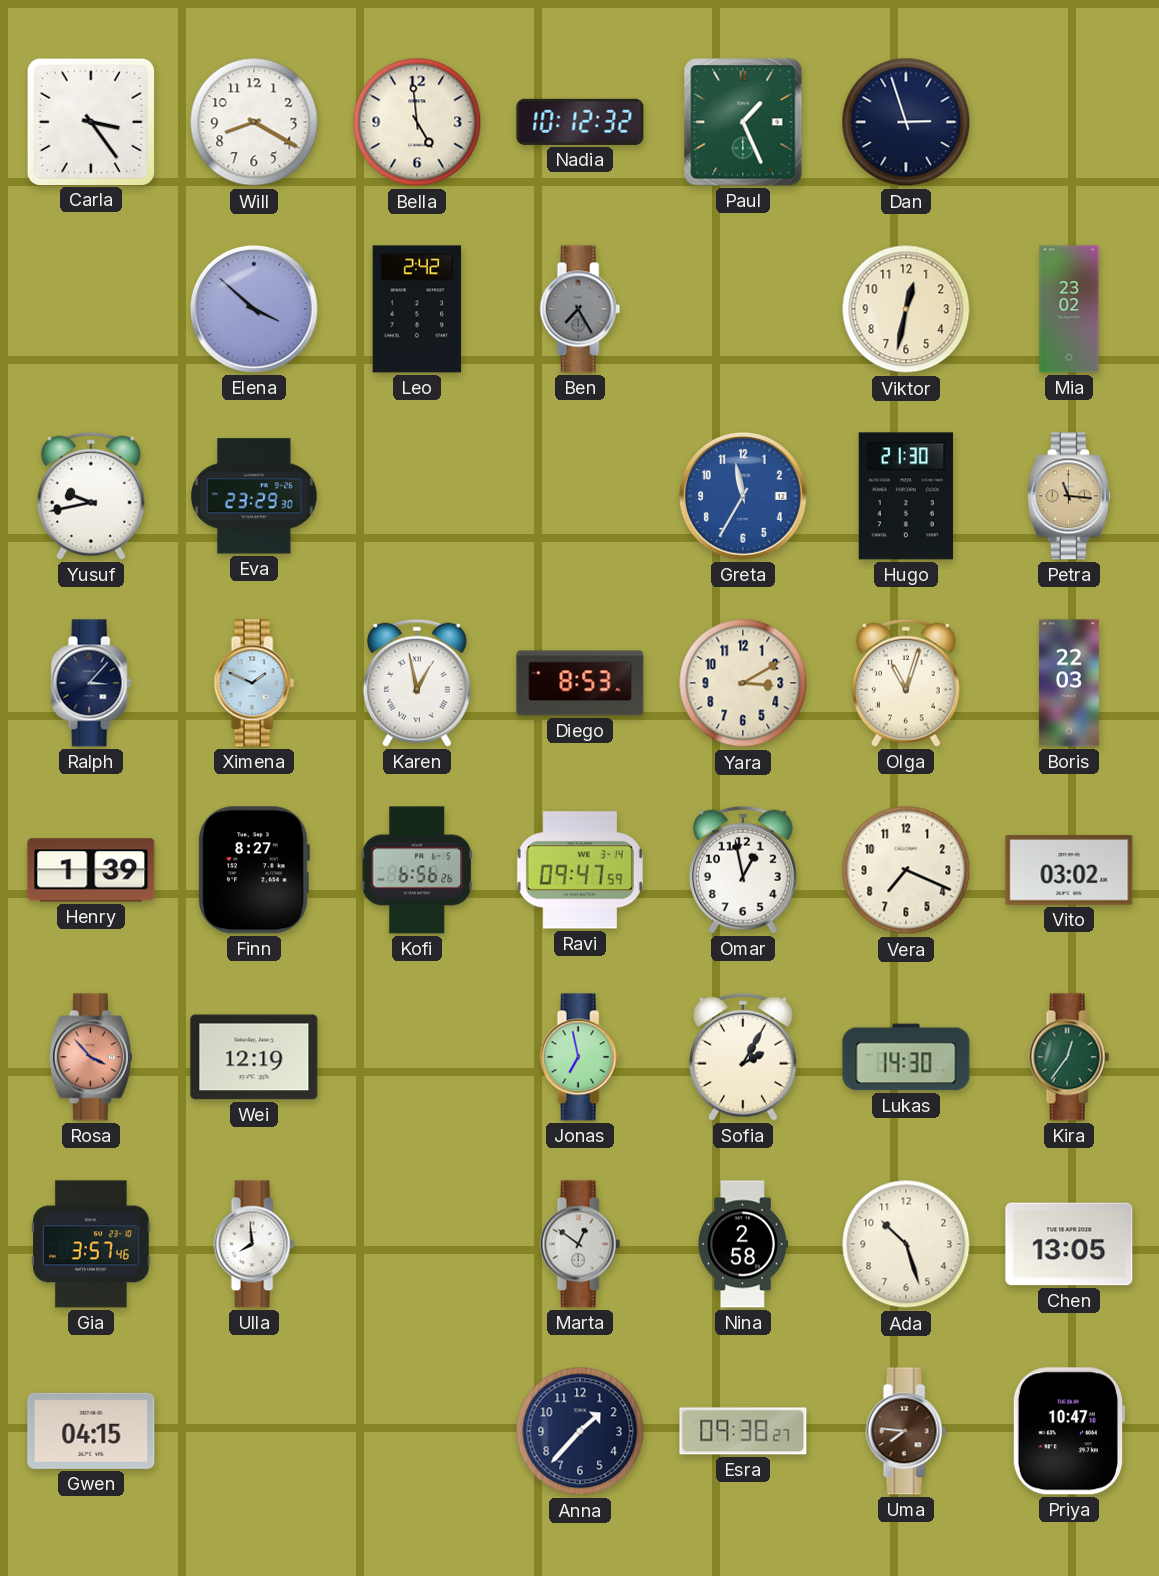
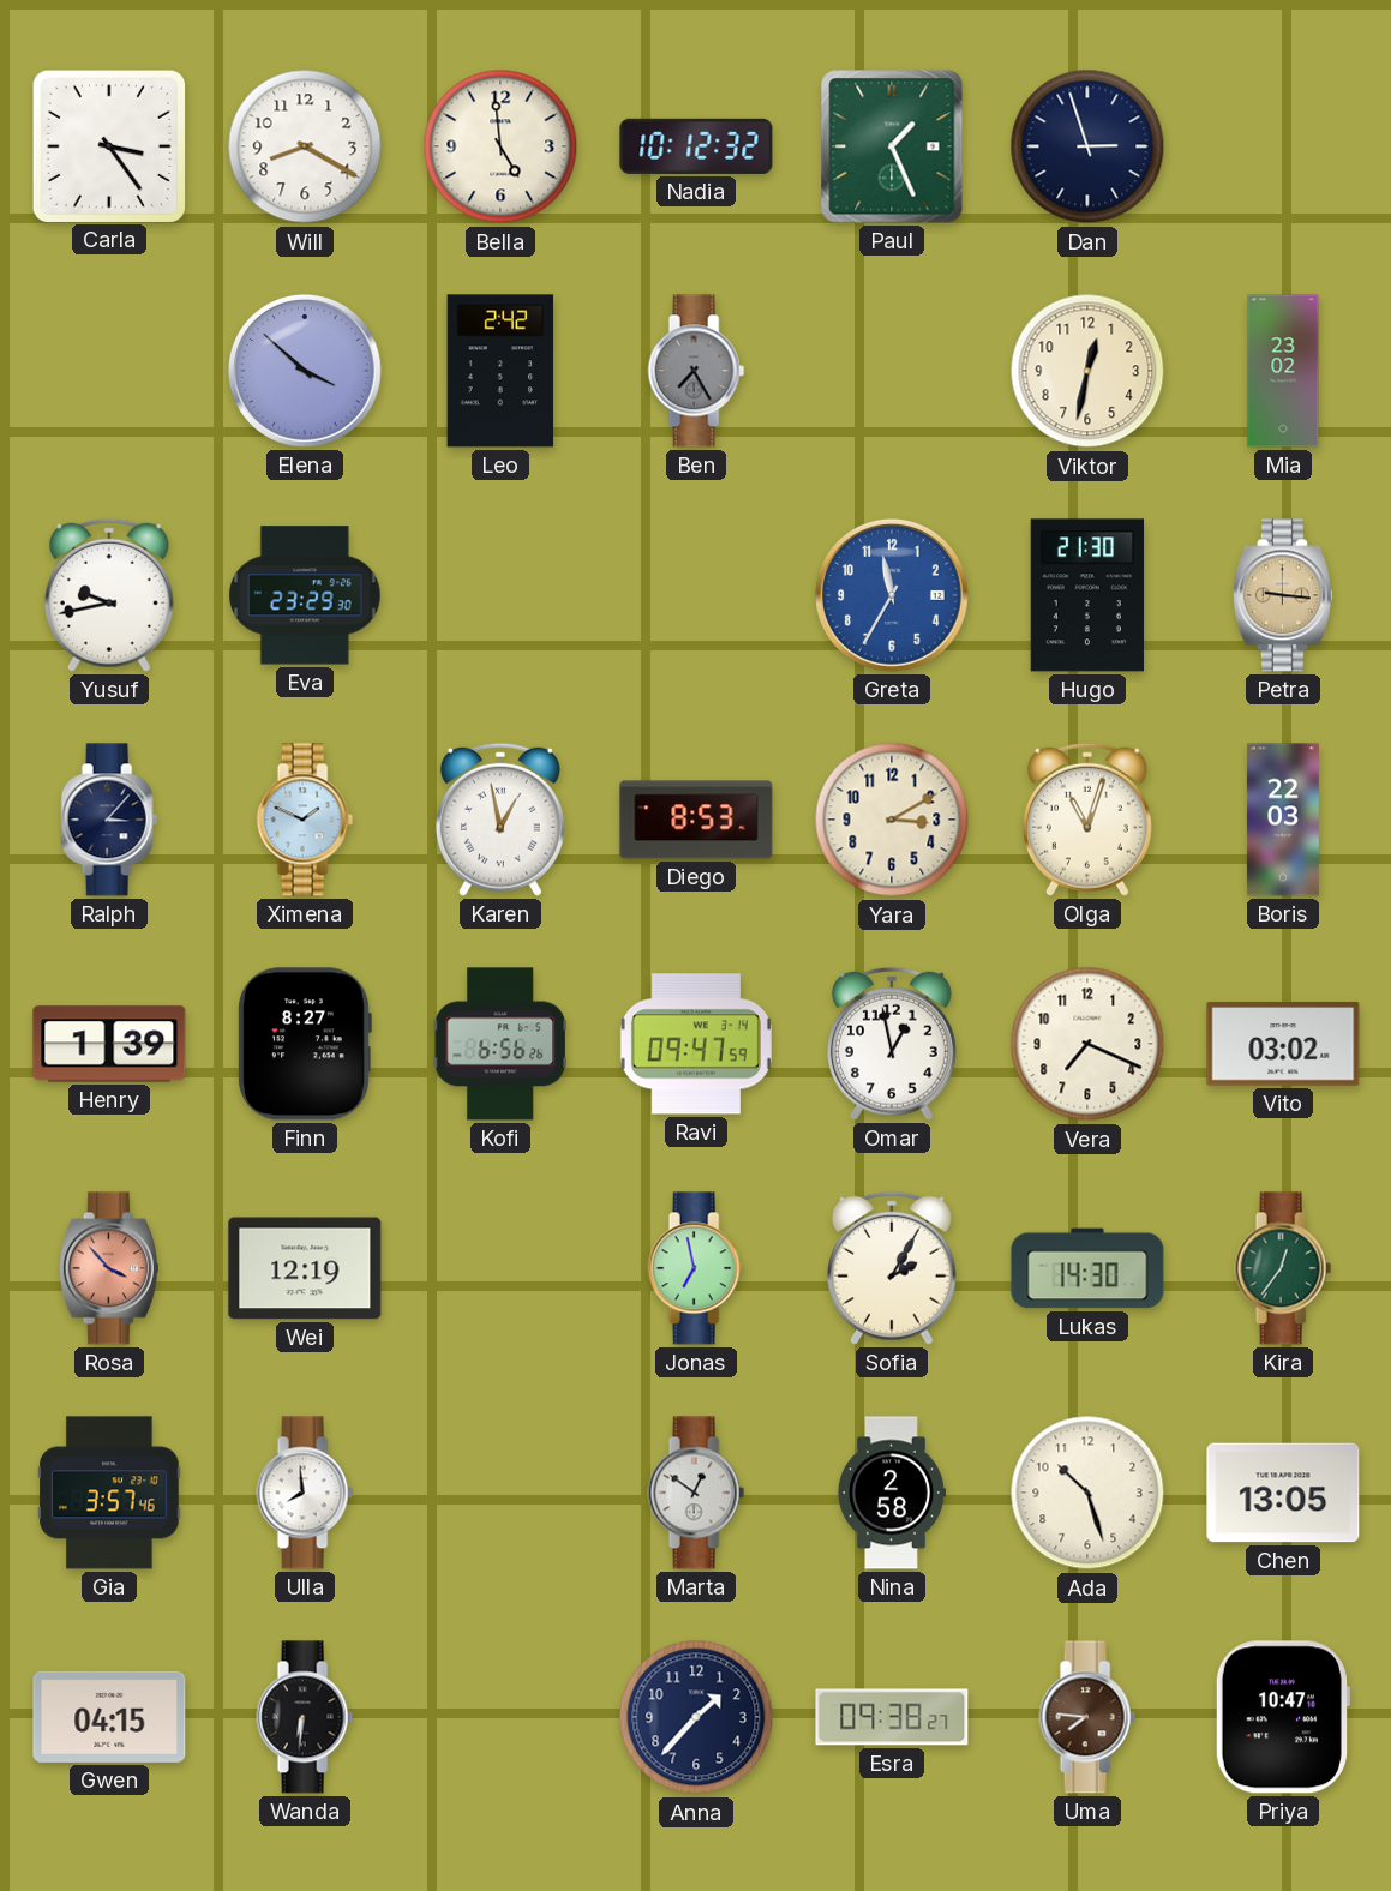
Petra: 11:16 -> 9:16
Wanda: none -> 6:31
